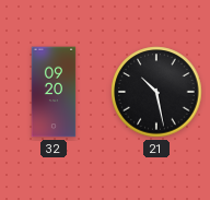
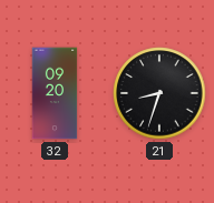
21: 10:28 -> 8:33
